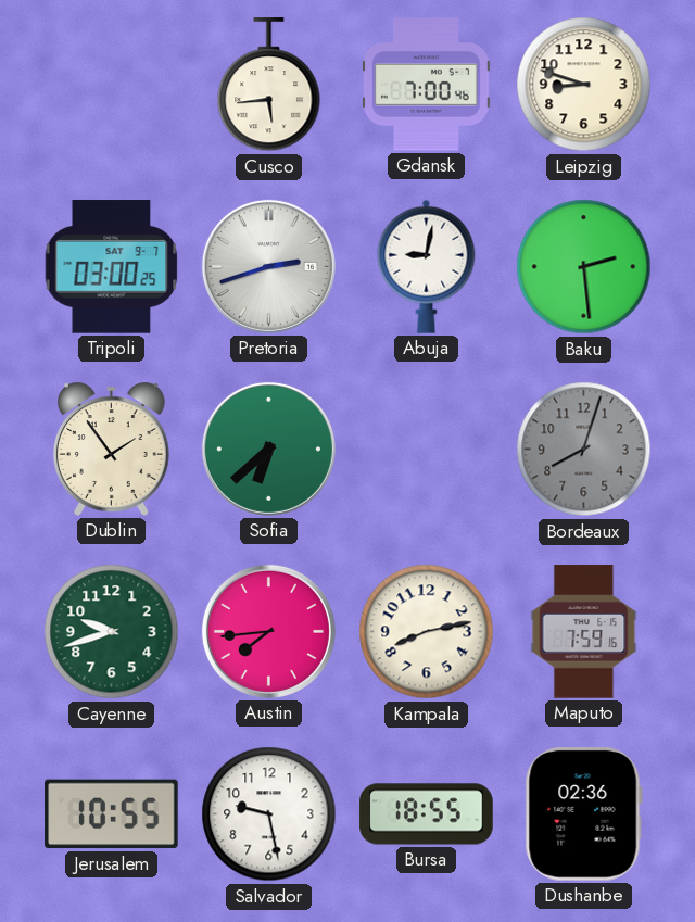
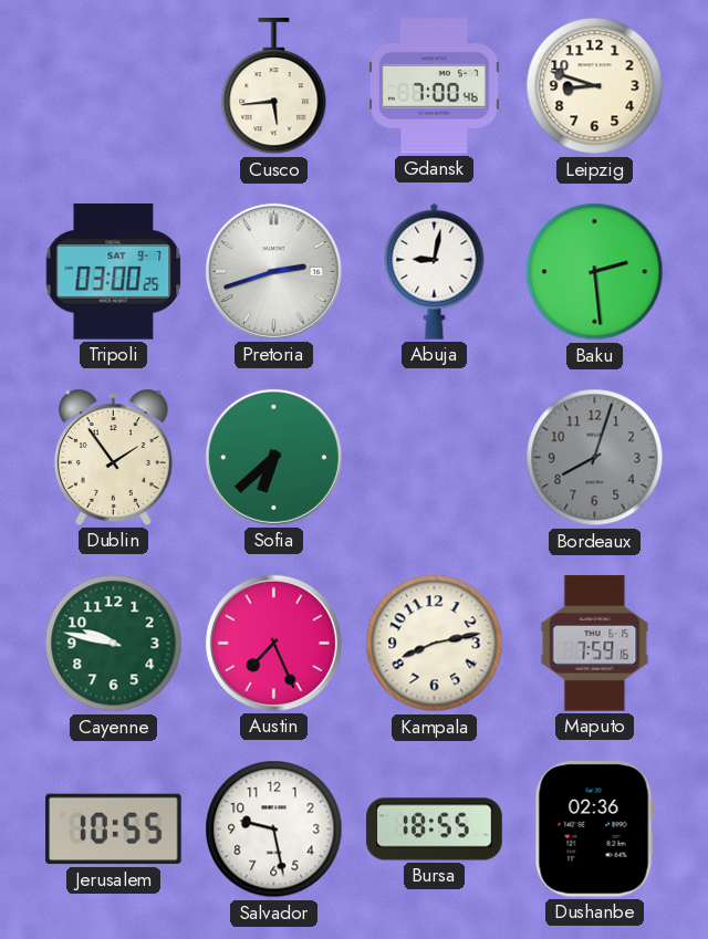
Cayenne: 9:42 -> 9:47
Austin: 7:44 -> 7:26
